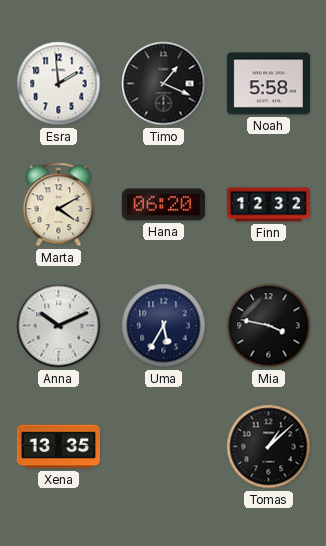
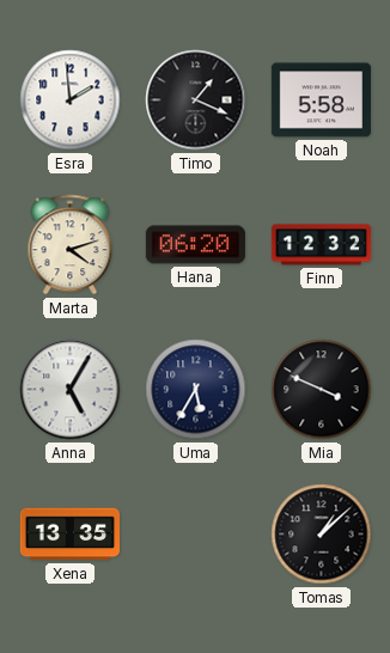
Marta: 4:10 -> 4:12
Anna: 10:11 -> 5:05
Mia: 3:47 -> 3:49
